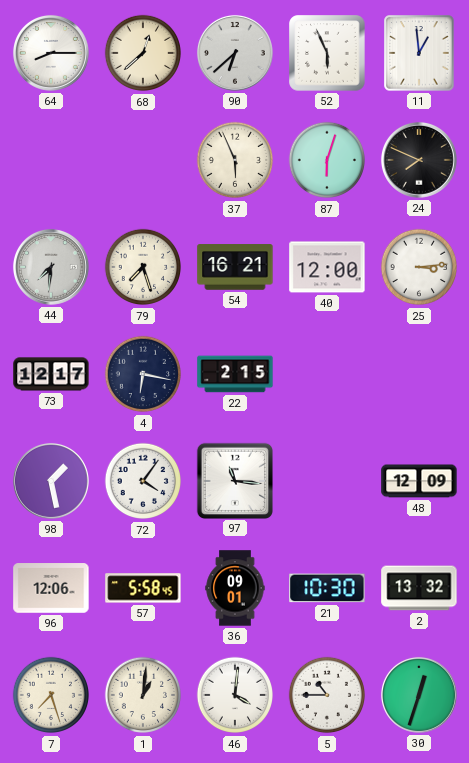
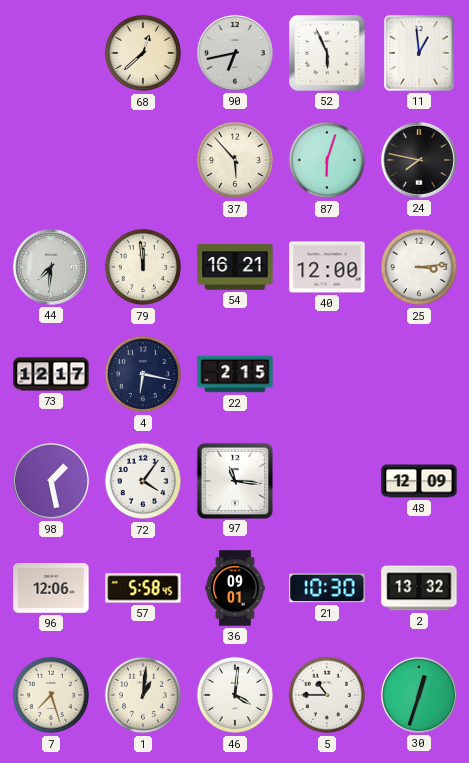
64: 8:15 -> none
90: 6:38 -> 6:43
37: 5:56 -> 5:53
24: 7:49 -> 7:47
79: 7:27 -> 11:59
